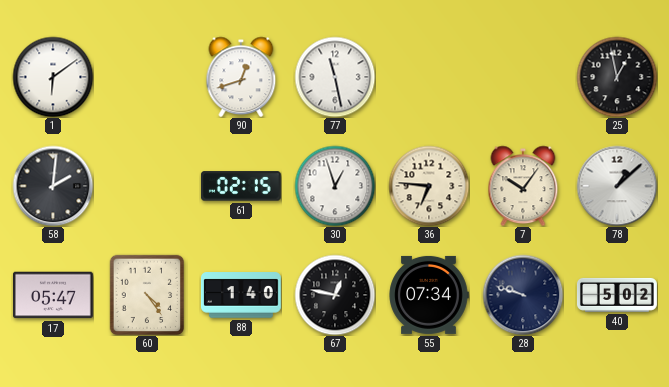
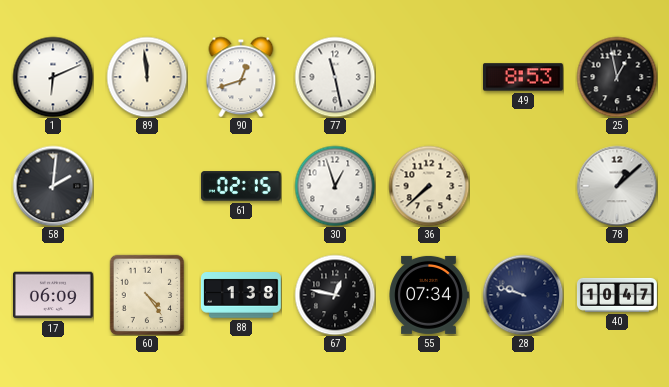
1: 6:09 -> 6:11
89: none -> 11:59
49: none -> 8:53
36: 6:46 -> 7:38
7: 10:06 -> none
17: 05:47 -> 06:09
88: 1:40 -> 1:38
40: 5:02 -> 10:47
